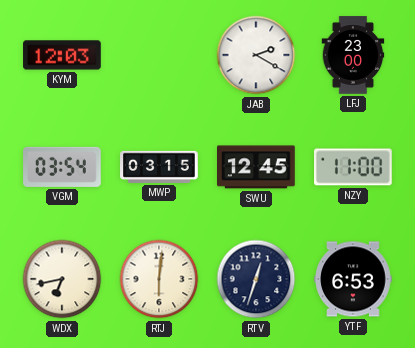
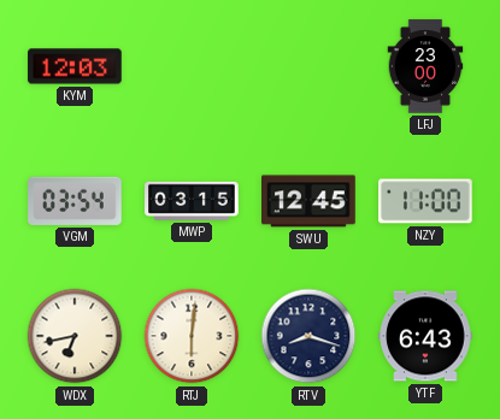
JAB: 2:20 -> none
RTV: 12:33 -> 8:18
YTF: 6:53 -> 6:43
